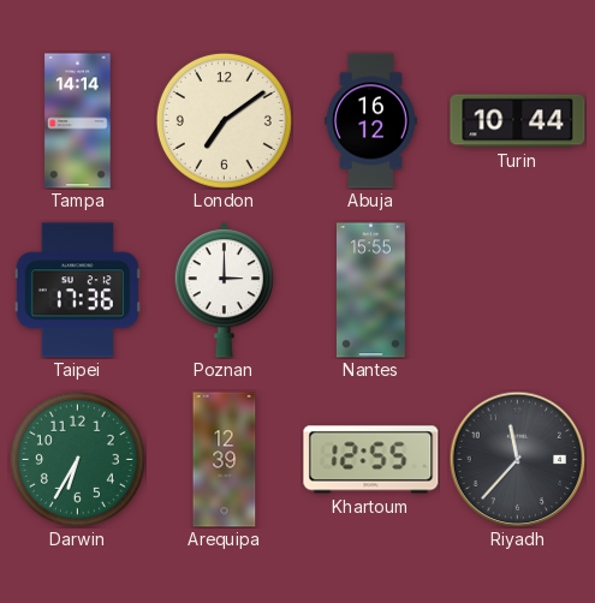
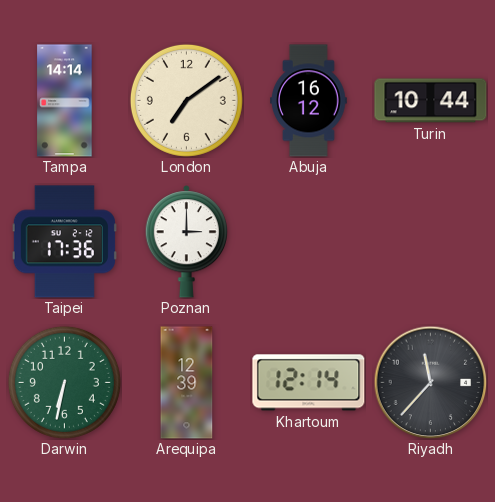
Nantes: 15:55 -> none
Darwin: 6:35 -> 6:32
Khartoum: 12:55 -> 12:14
